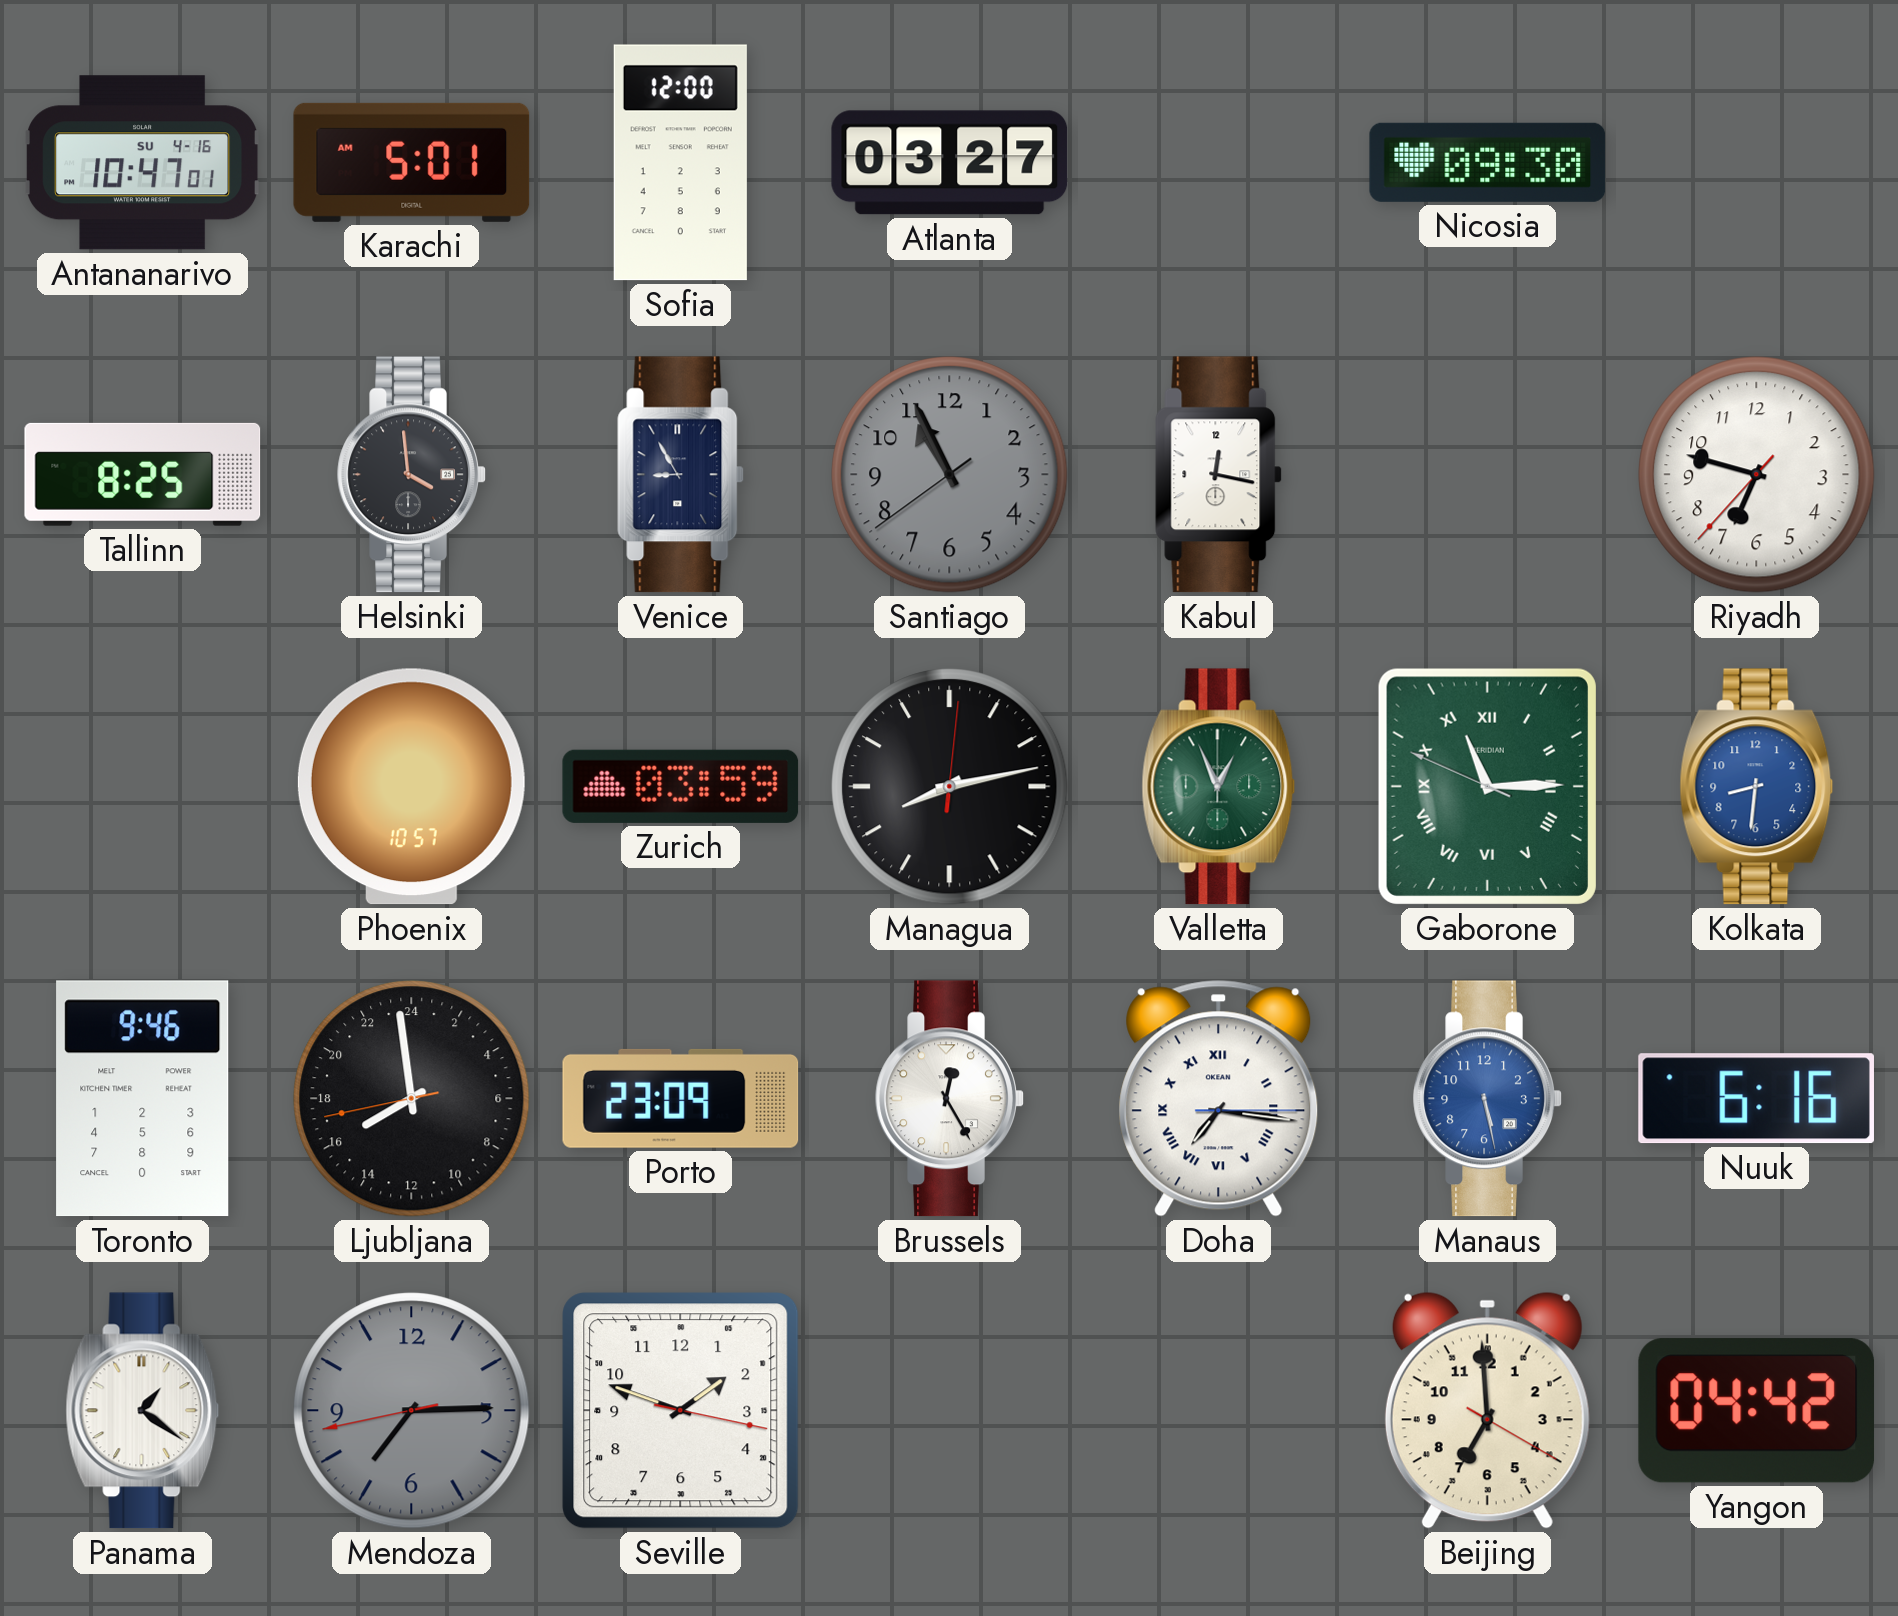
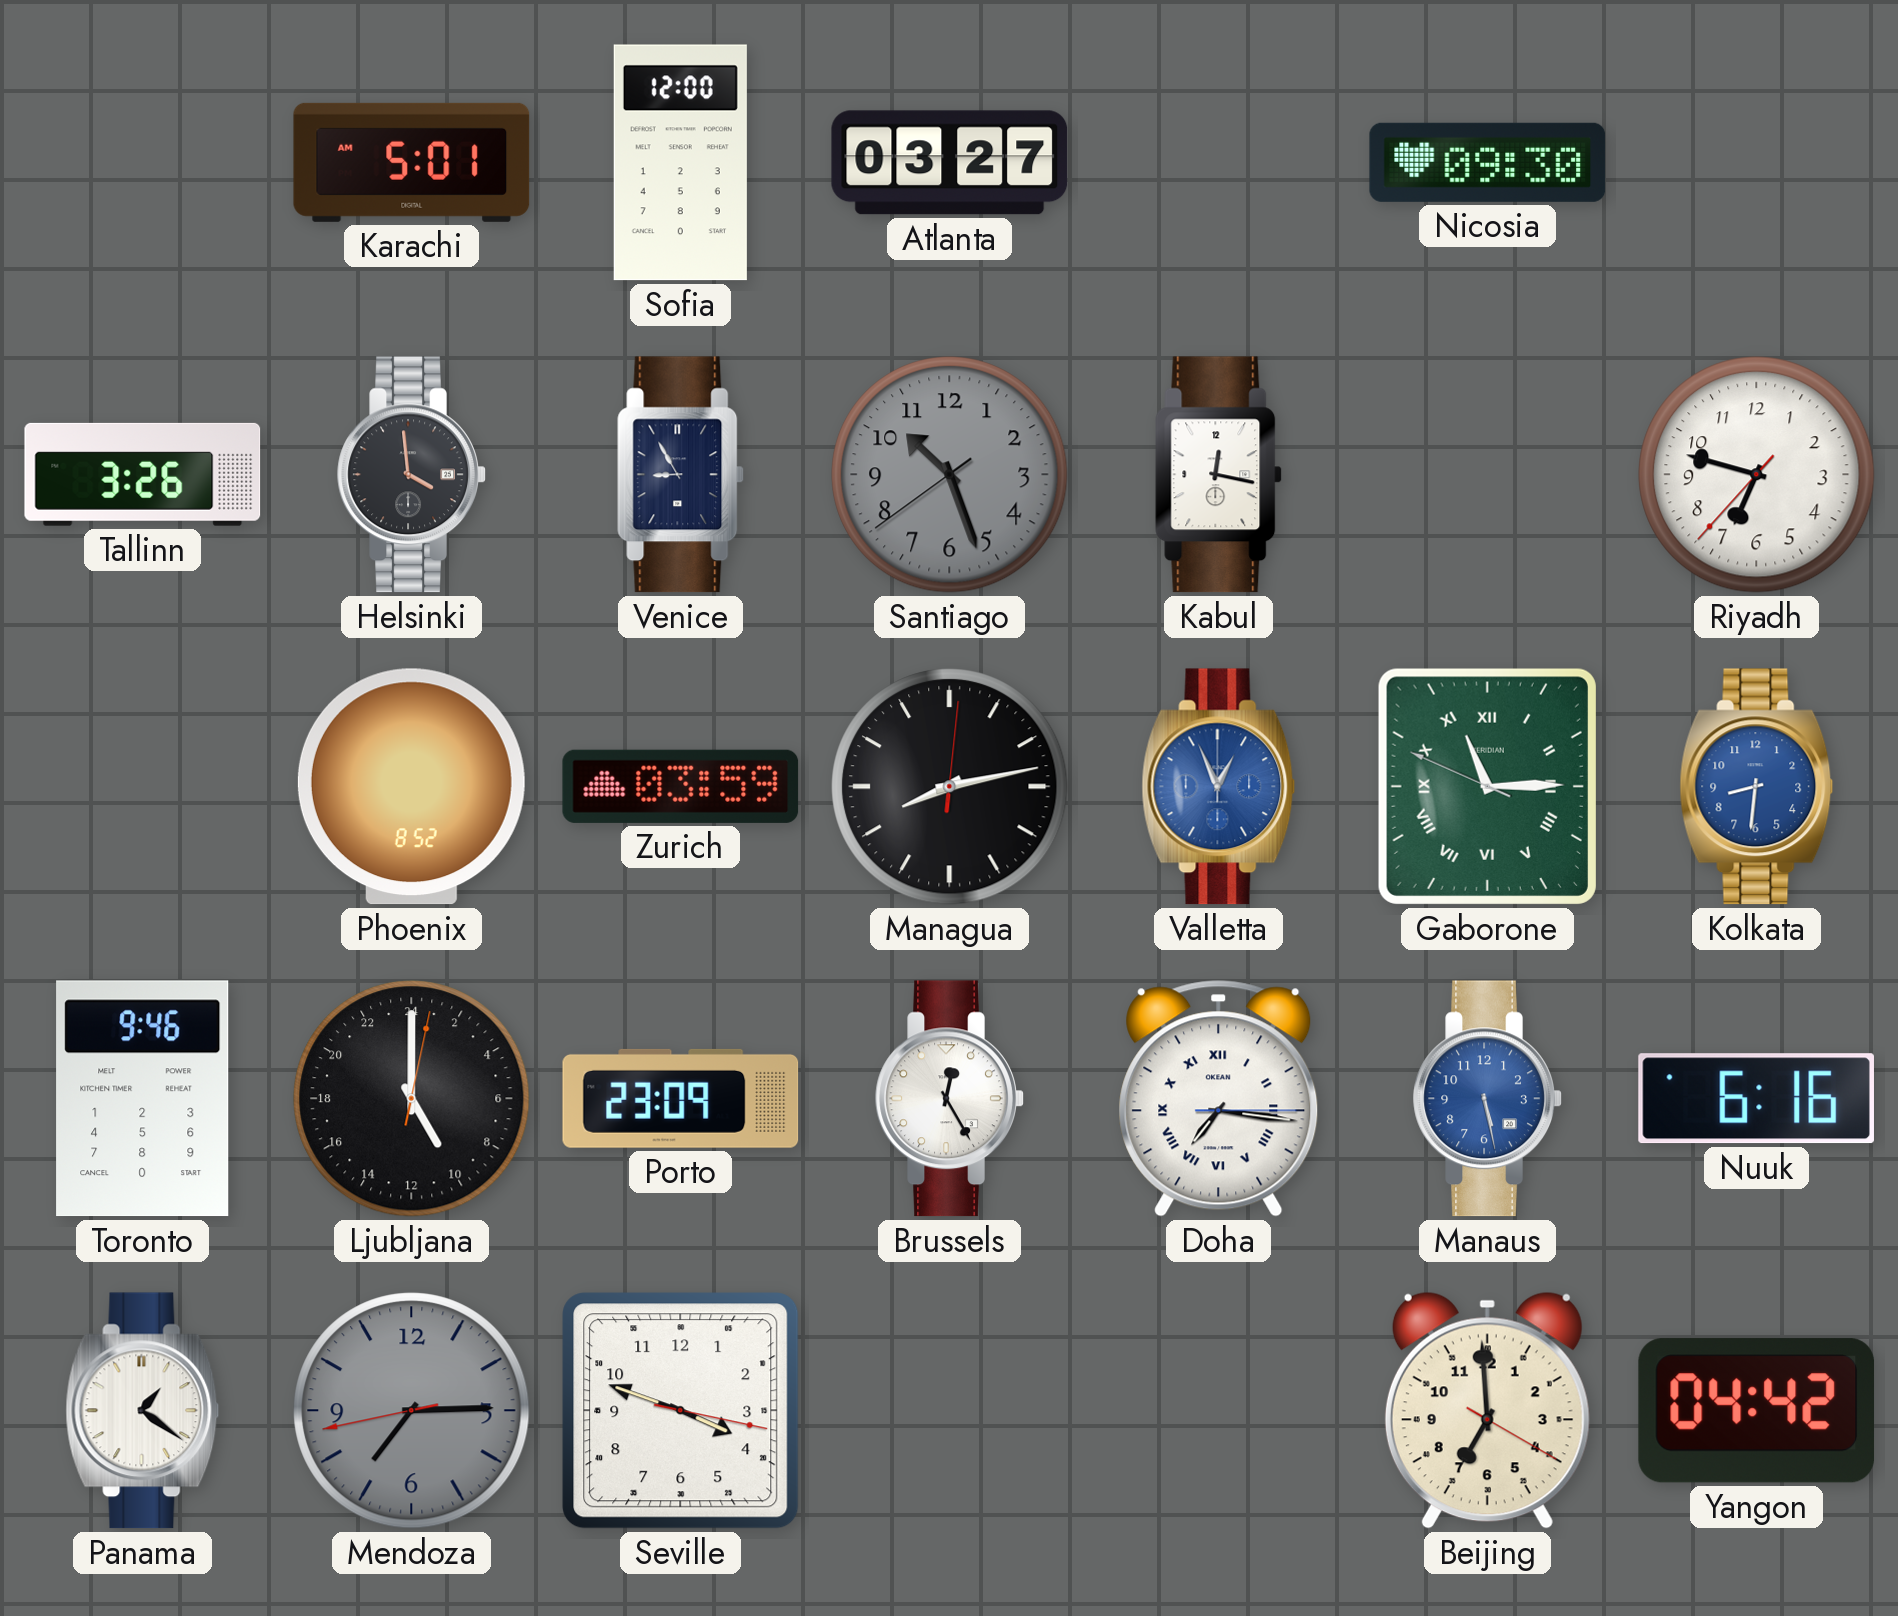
Antananarivo: 10:47 -> none
Tallinn: 8:25 -> 3:26
Santiago: 10:55 -> 10:26
Phoenix: 10:57 -> 8:52
Valletta dial: green -> blue
Ljubljana: 15:58 -> 10:00
Seville: 1:48 -> 3:48
